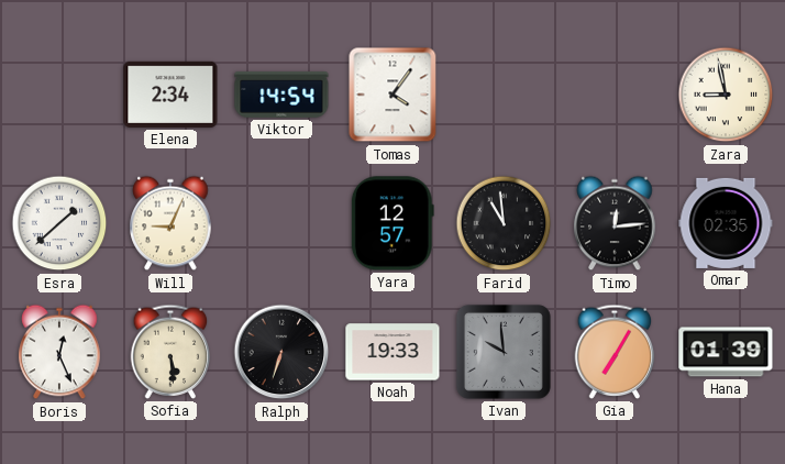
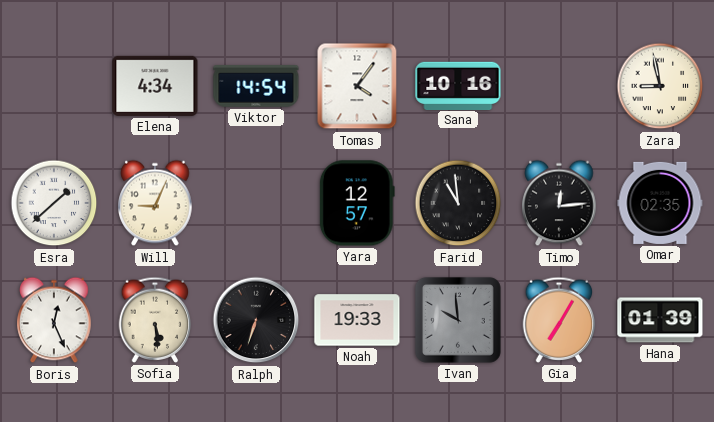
Elena: 2:34 -> 4:34
Sana: none -> 10:16
